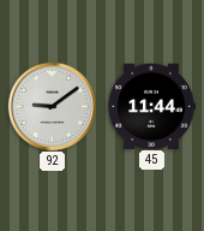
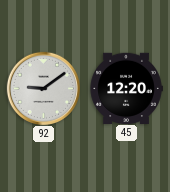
45: 11:44 -> 12:20
